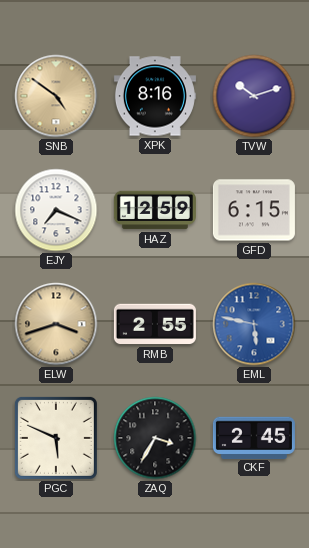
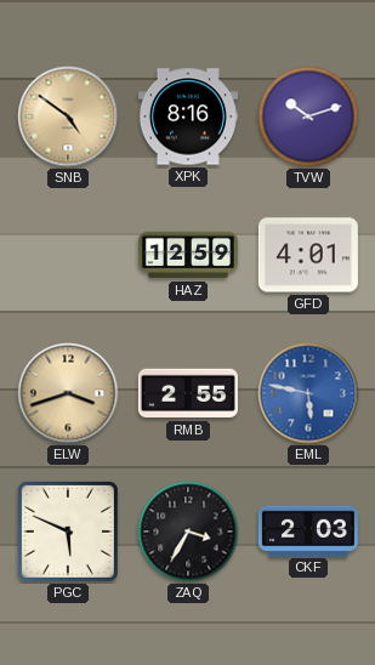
EJY: 7:19 -> none
GFD: 6:15 -> 4:01
CKF: 2:45 -> 2:03
